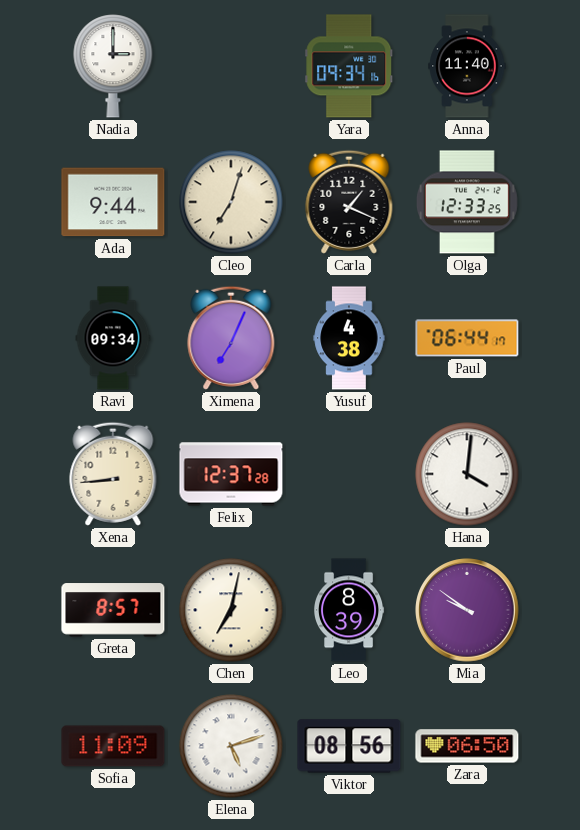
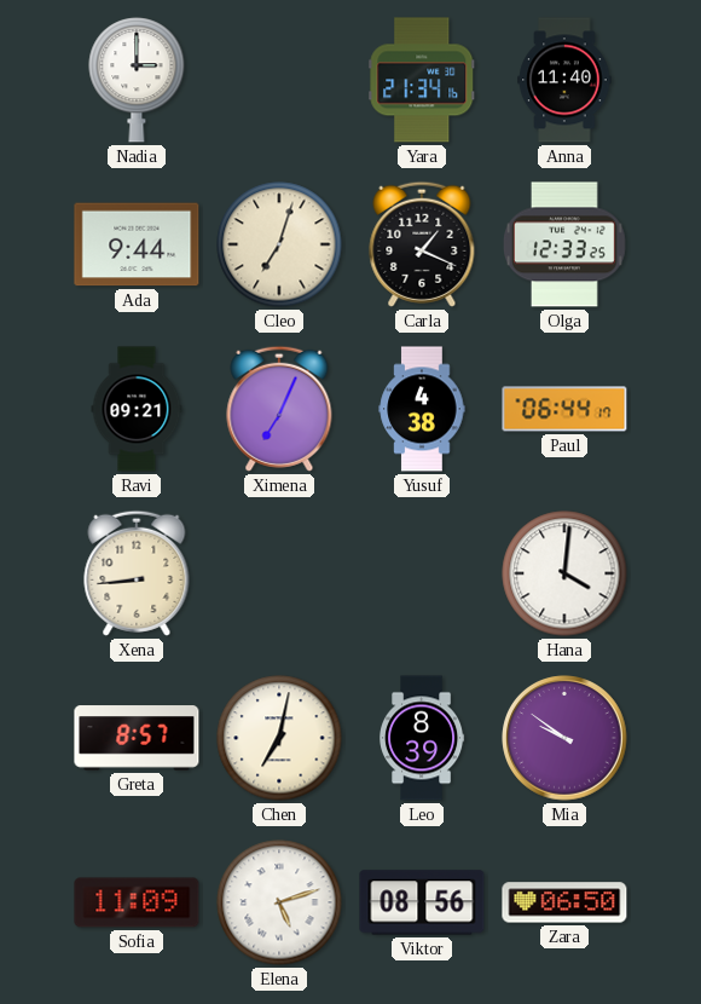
Yara: 09:34 -> 21:34
Ravi: 09:34 -> 09:21
Felix: 12:37 -> none
